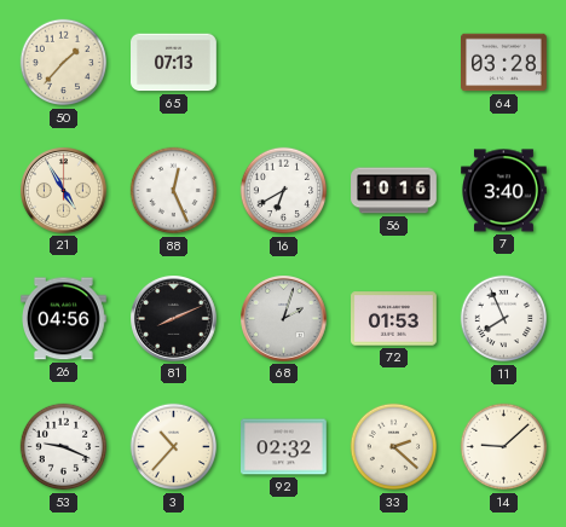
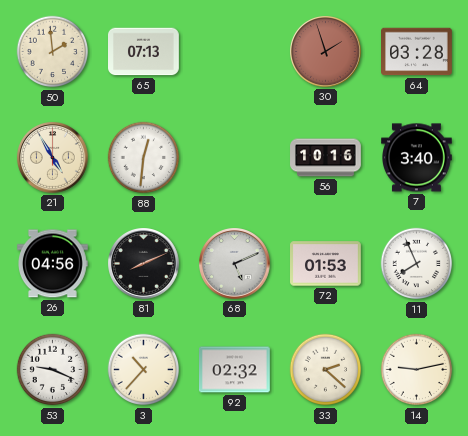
50: 1:37 -> 1:59
30: none -> 1:57
88: 12:26 -> 12:31
16: 6:40 -> none
68: 2:03 -> 5:11
14: 9:08 -> 9:13
